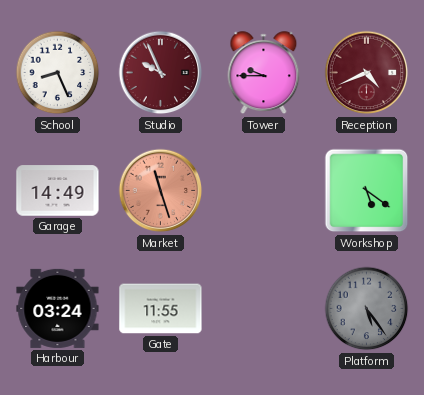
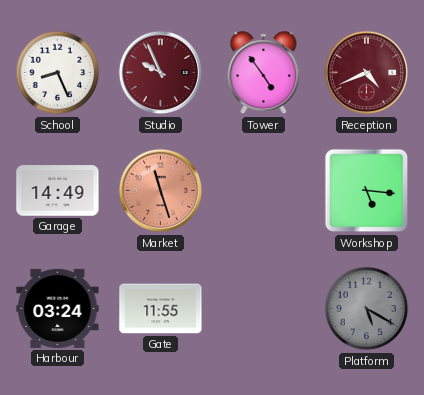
Tower: 9:45 -> 4:54
Workshop: 5:21 -> 5:16
Platform: 5:24 -> 5:20
